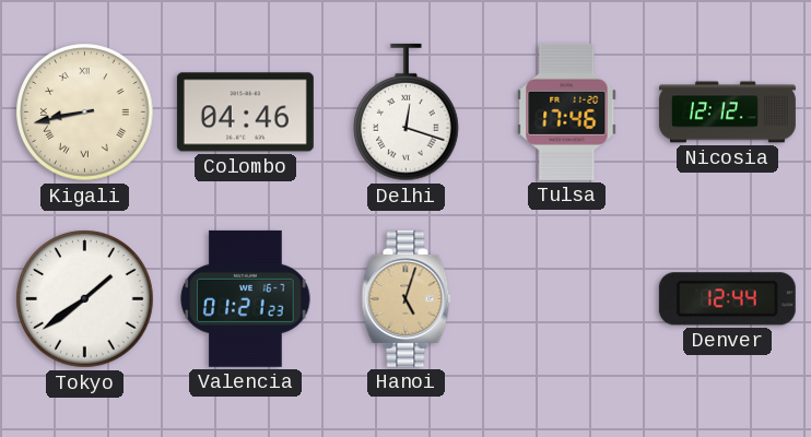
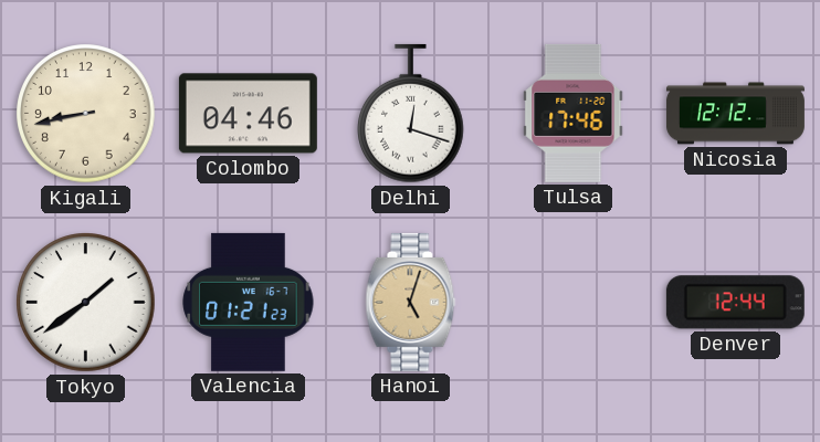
Kigali numerals: Roman -> Arabic
